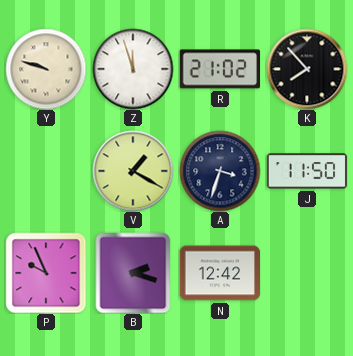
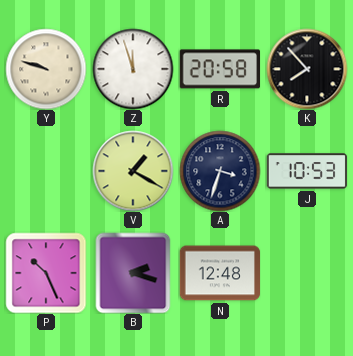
R: 21:02 -> 20:58
J: 11:50 -> 10:53
P: 9:56 -> 10:26
N: 12:42 -> 12:48
